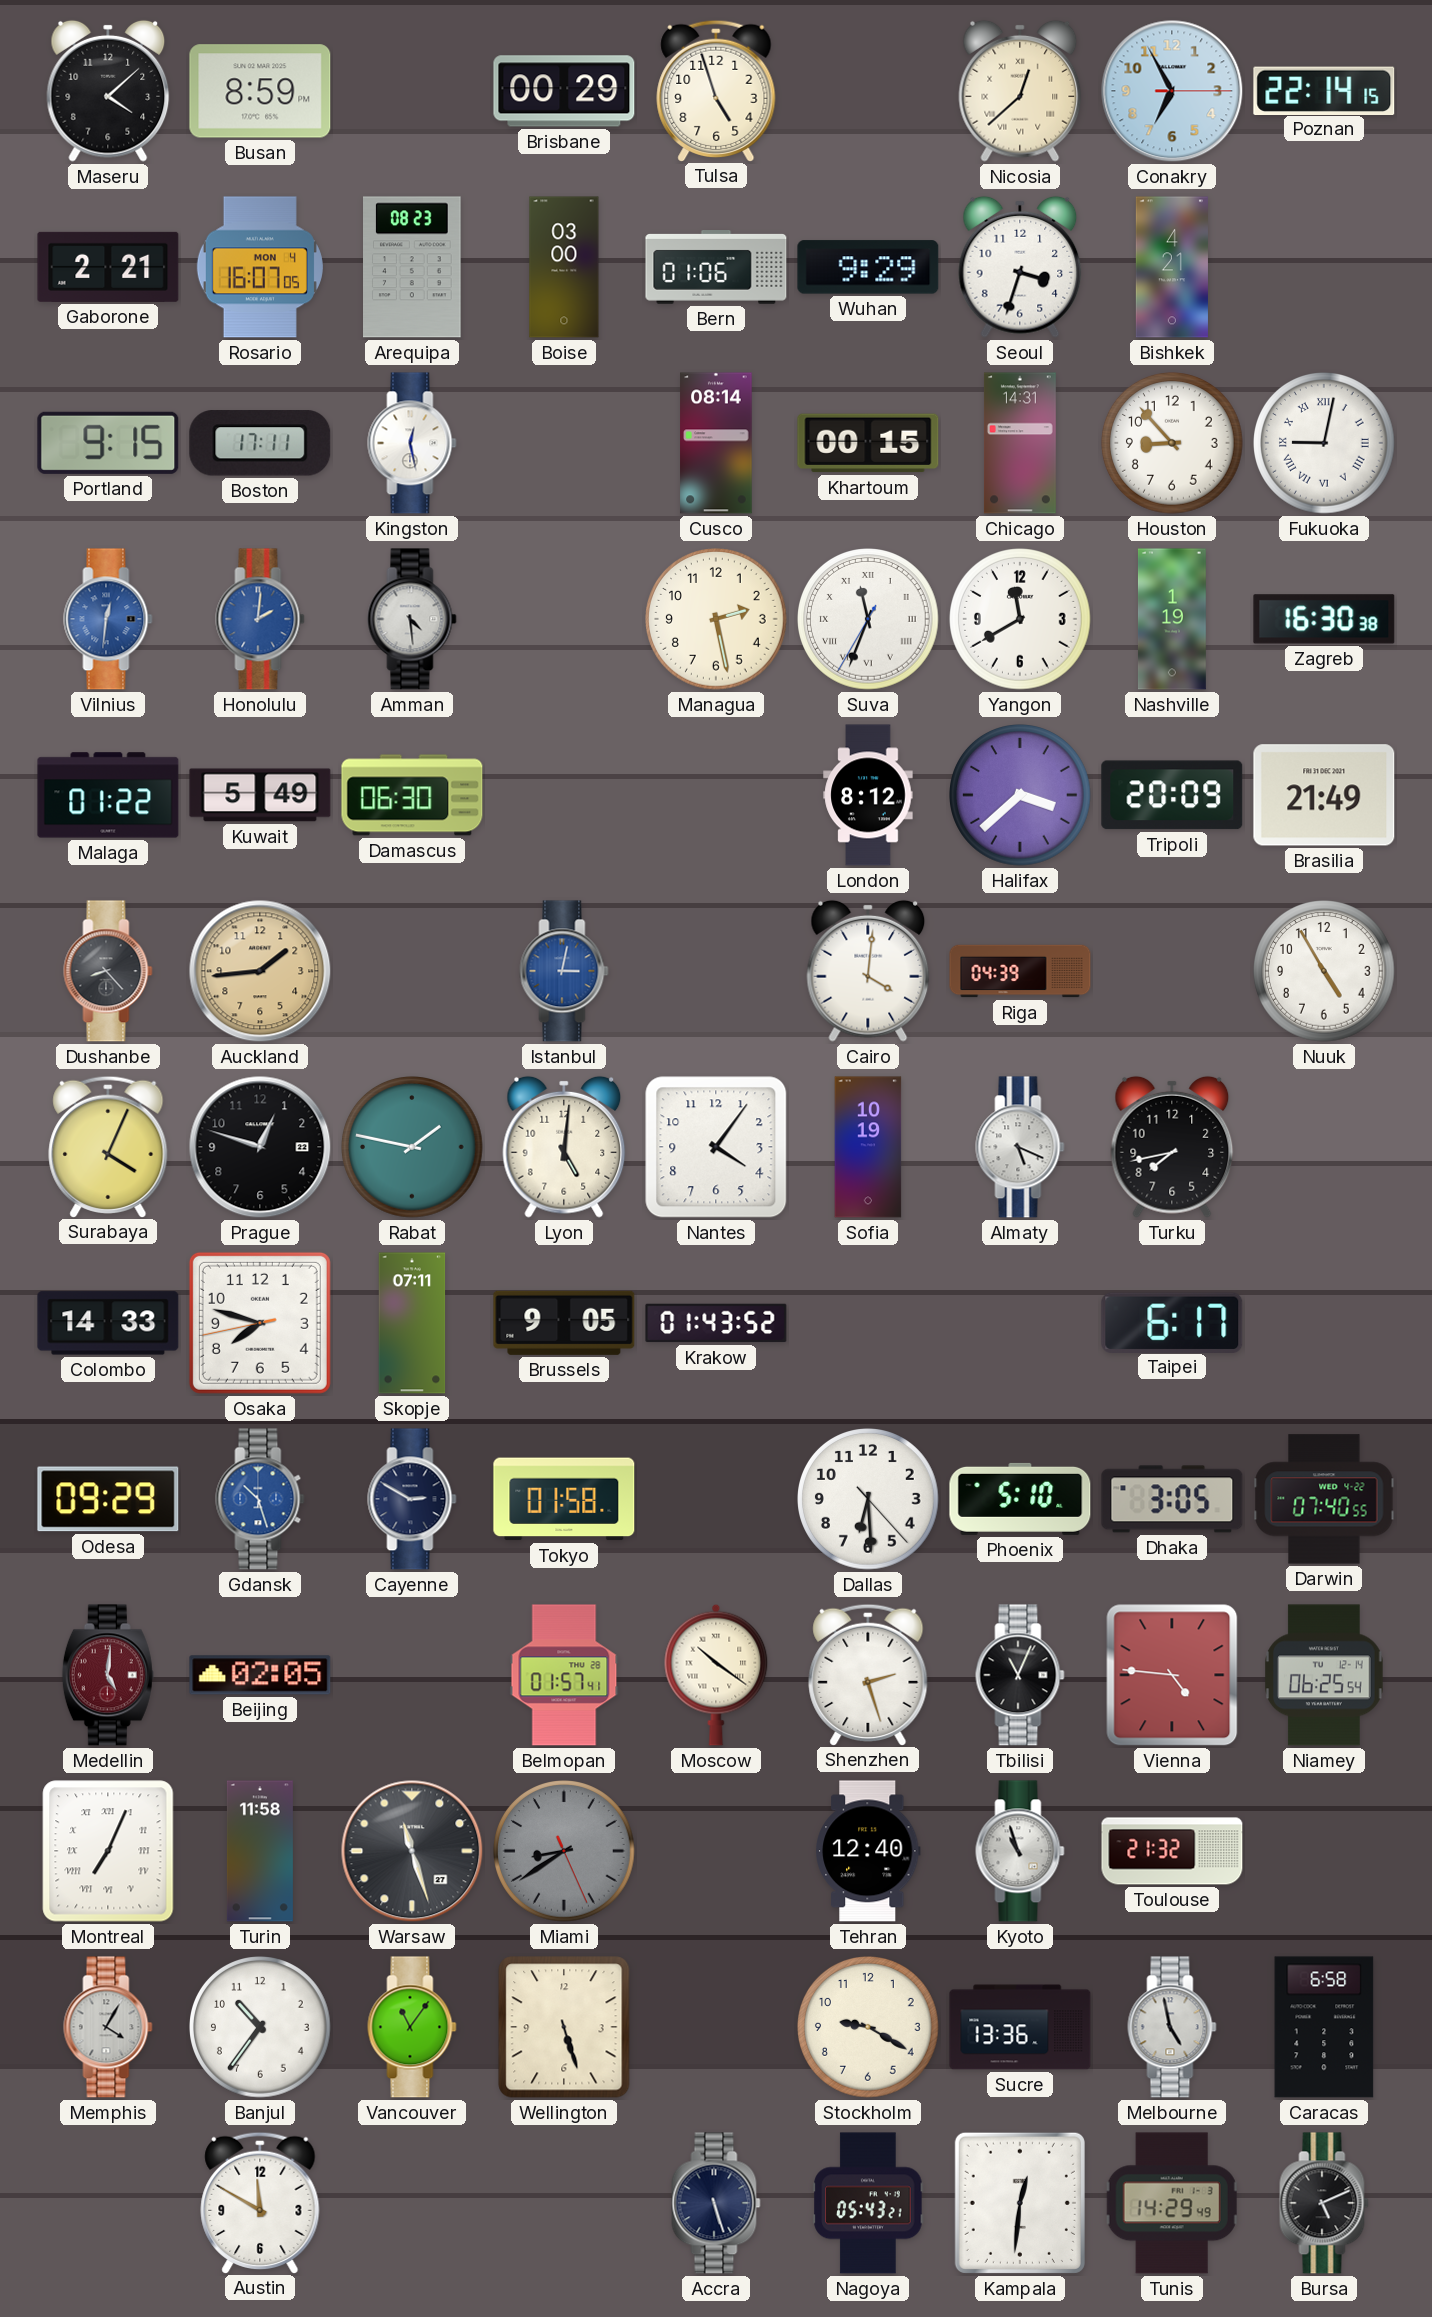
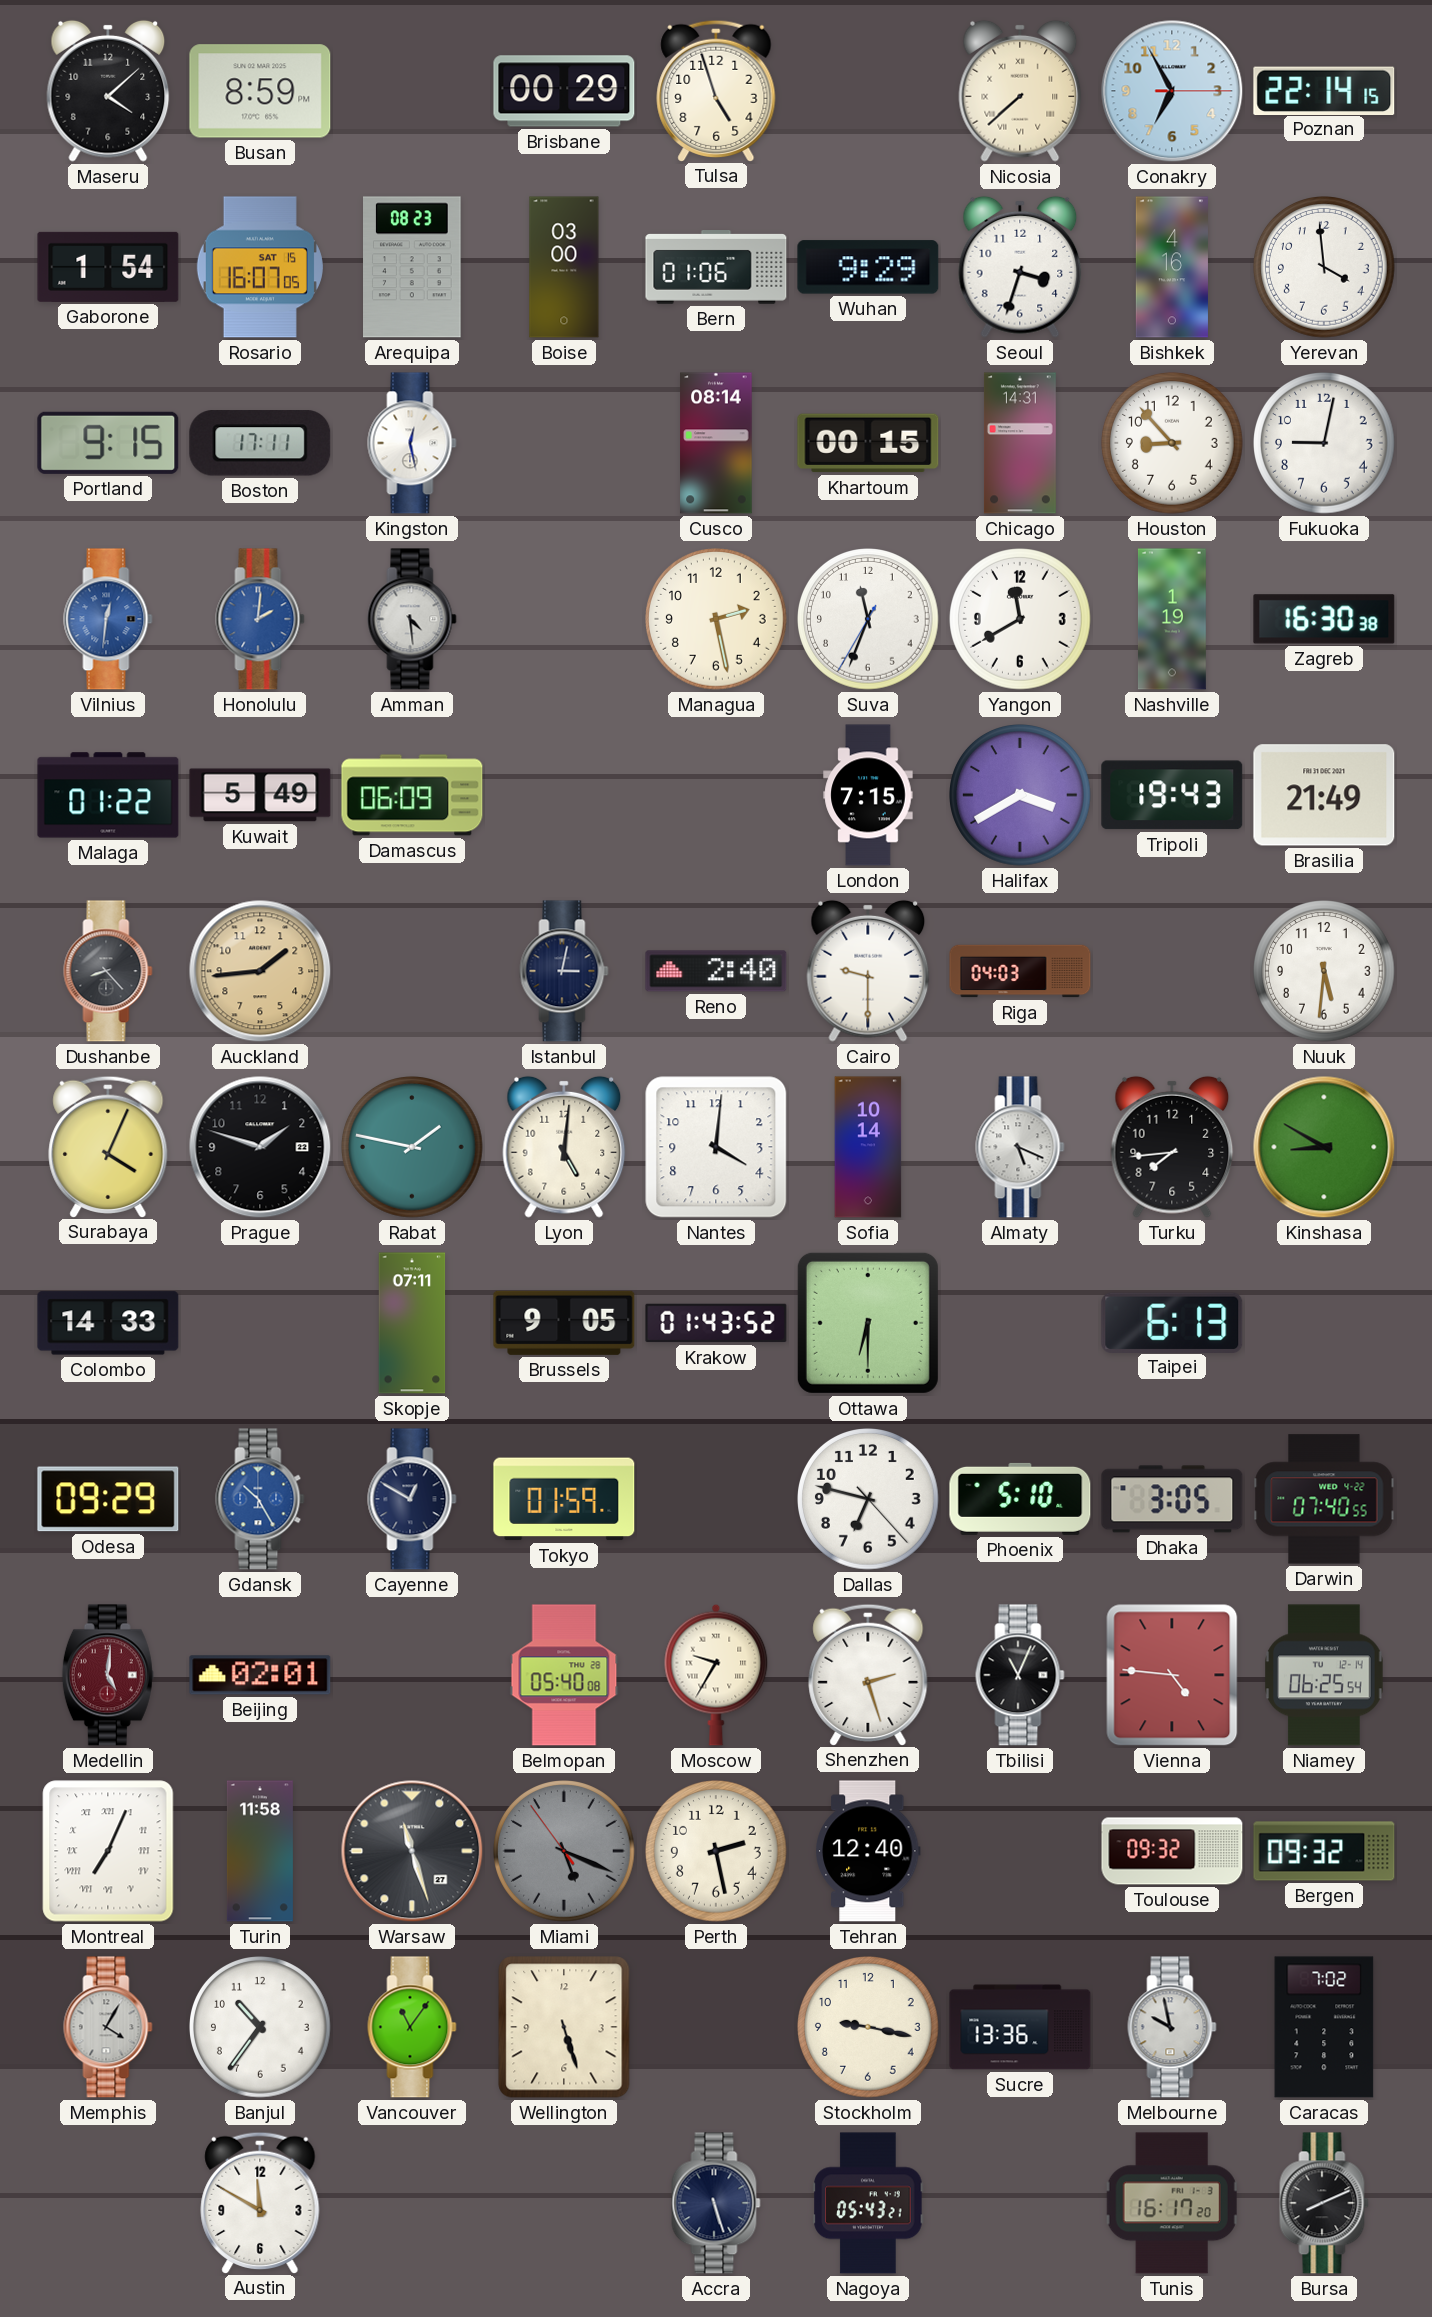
Nicosia: 12:38 -> 7:38
Gaborone: 2:21 -> 1:54
Rosario date: MON 4 -> SAT 15
Bishkek: 4:21 -> 4:16
Yerevan: none -> 3:59
Fukuoka numerals: Roman -> Arabic
Suva numerals: Roman -> Arabic
Damascus: 06:30 -> 06:09
London: 8:12 -> 7:15
Halifax: 3:38 -> 3:40
Tripoli: 20:09 -> 19:43
Istanbul dial: blue -> navy
Reno: none -> 2:40
Cairo: 4:01 -> 9:30
Riga: 04:39 -> 04:03
Nuuk: 4:55 -> 5:31
Prague: 12:48 -> 1:48
Nantes: 4:06 -> 4:01
Sofia: 10:19 -> 10:14
Turku: 7:43 -> 7:44
Kinshasa: none -> 8:50
Osaka: 7:47 -> none
Ottawa: none -> 6:30
Taipei: 6:17 -> 6:13
Gdansk: 10:27 -> 10:25
Cayenne: 2:50 -> 12:50
Tokyo: 01:58 -> 01:59
Dallas: 6:29 -> 6:47
Beijing: 02:05 -> 02:01
Belmopan: 01:57 -> 05:40
Moscow: 10:21 -> 9:35
Miami: 8:39 -> 5:18
Perth: none -> 2:28
Kyoto: 10:57 -> none
Toulouse: 21:32 -> 09:32
Bergen: none -> 09:32
Stockholm: 9:20 -> 9:17
Melbourne: 4:58 -> 9:58
Caracas: 6:58 -> 7:02
Kampala: 12:31 -> none
Tunis: 14:29 -> 16:17
Bursa: 5:11 -> 8:11
